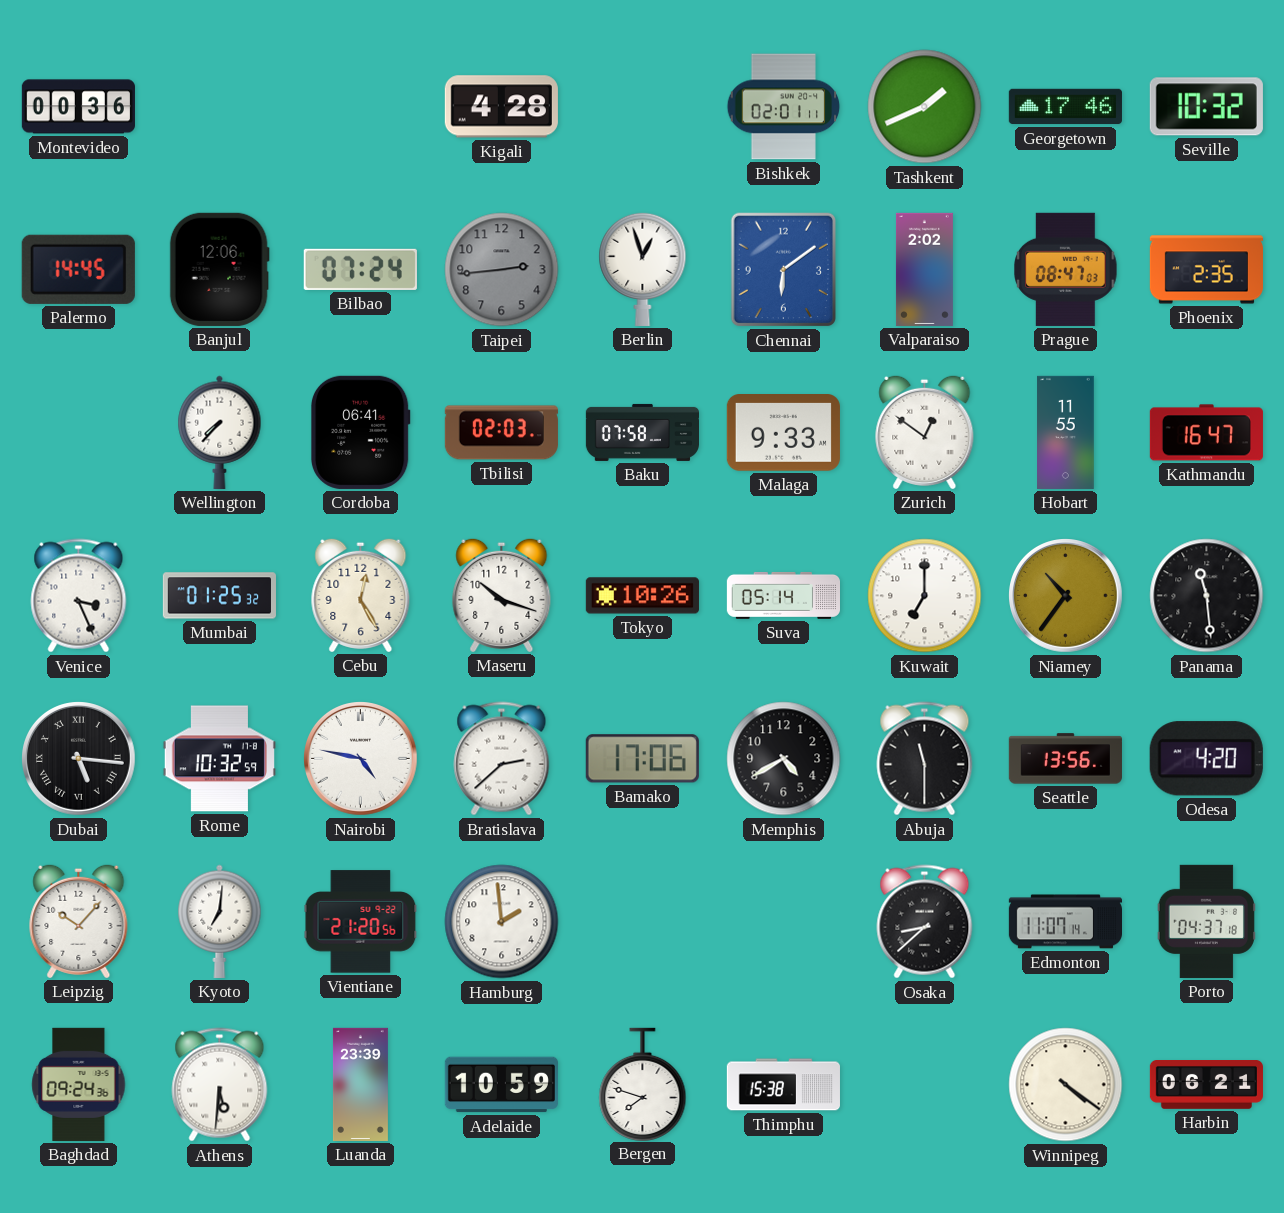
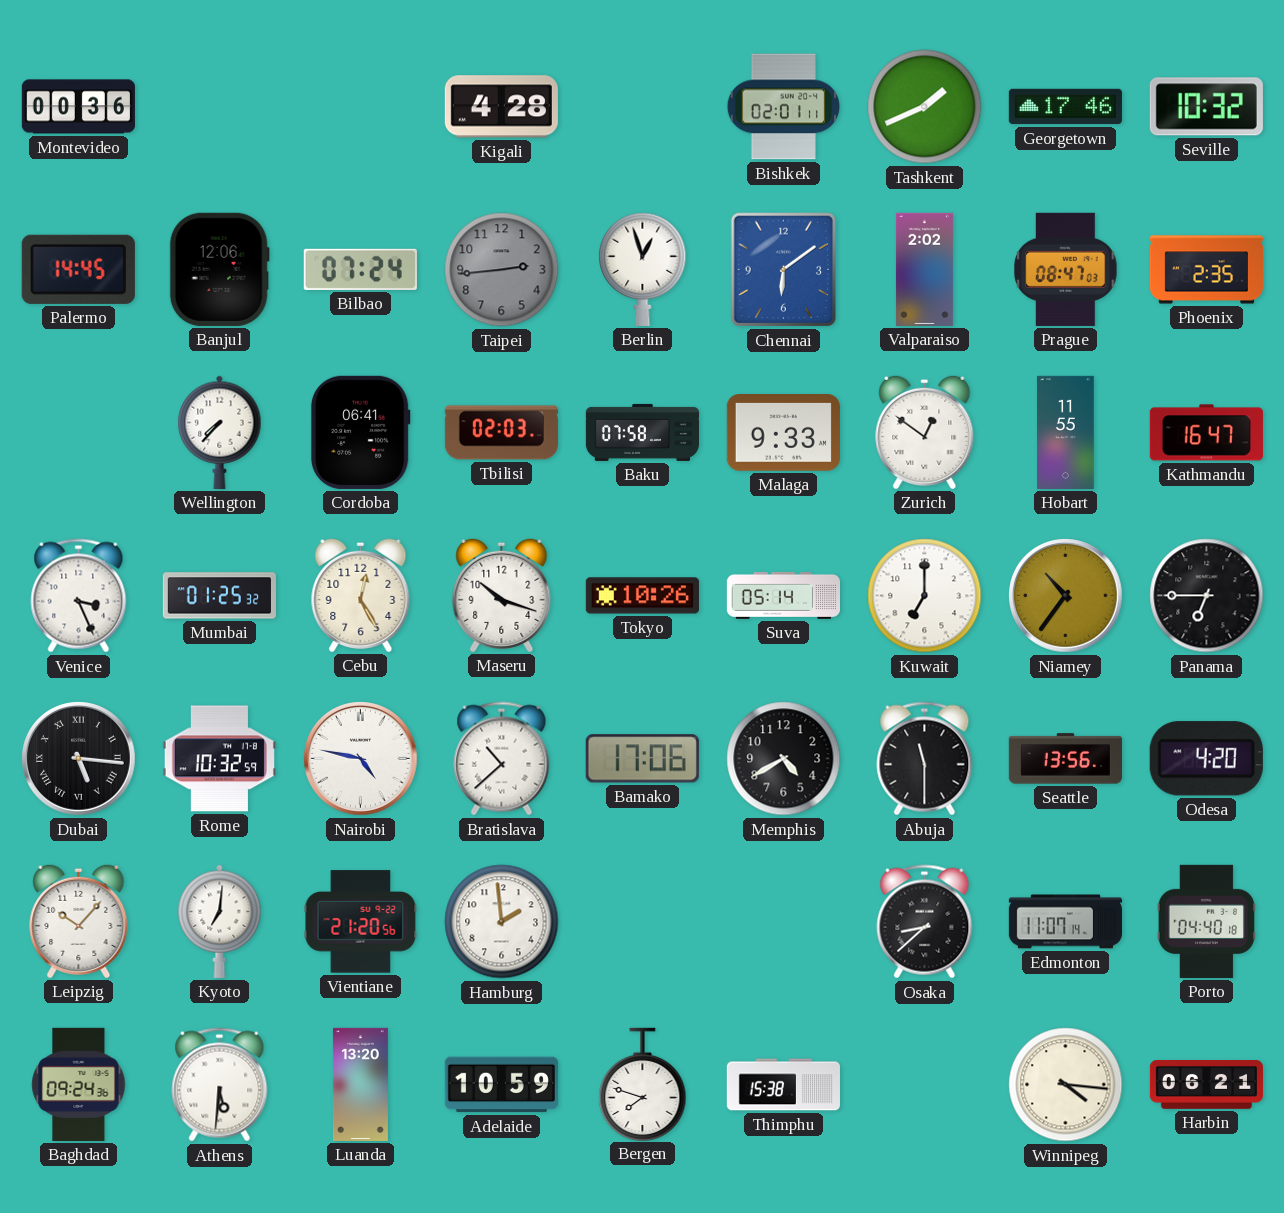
Panama: 11:29 -> 6:45
Bratislava: 2:38 -> 10:38
Porto: 04:37 -> 04:40
Luanda: 23:39 -> 13:20
Winnipeg: 4:21 -> 4:16
